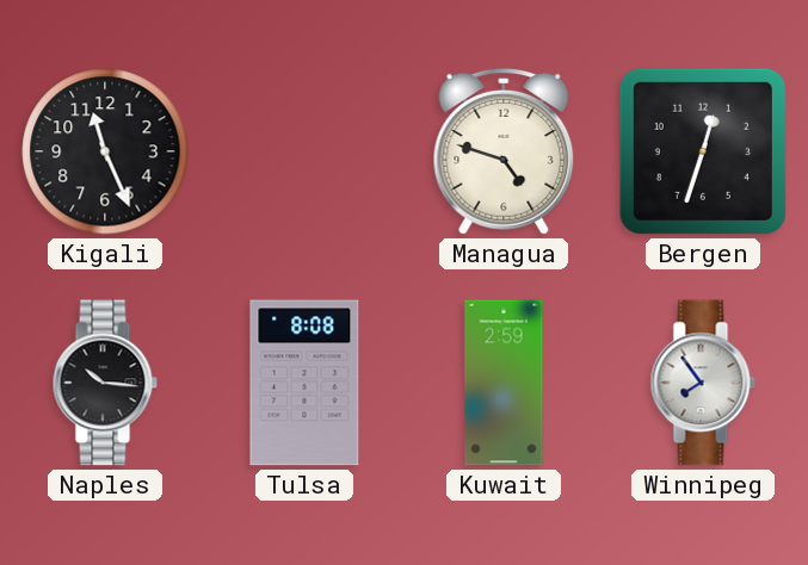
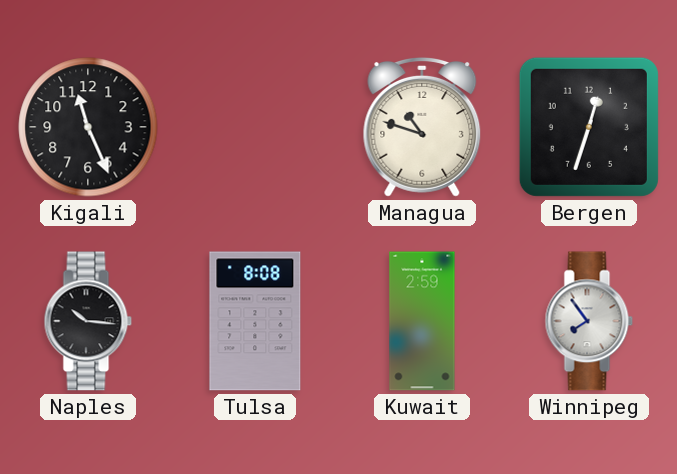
Managua: 4:48 -> 10:48
